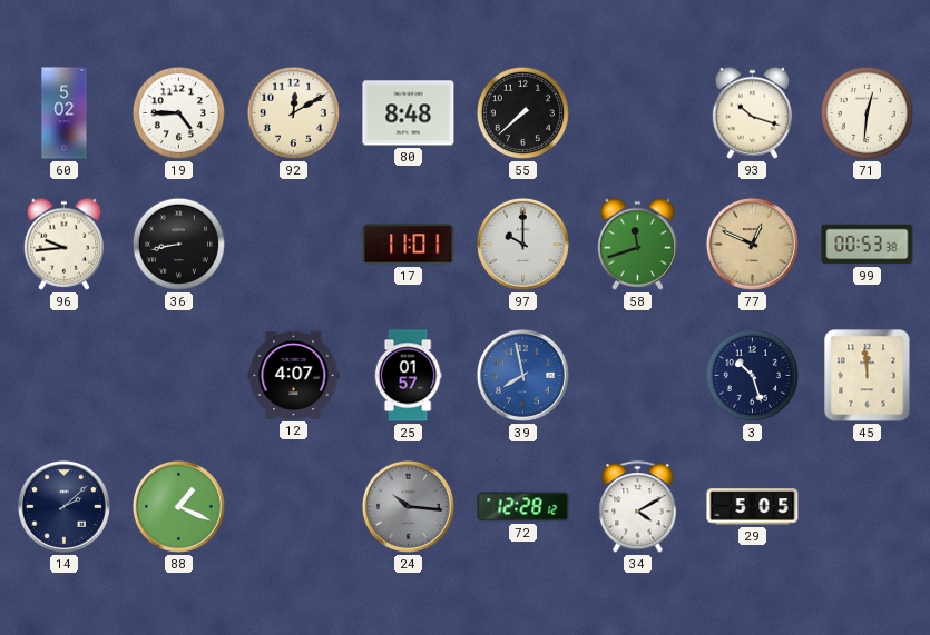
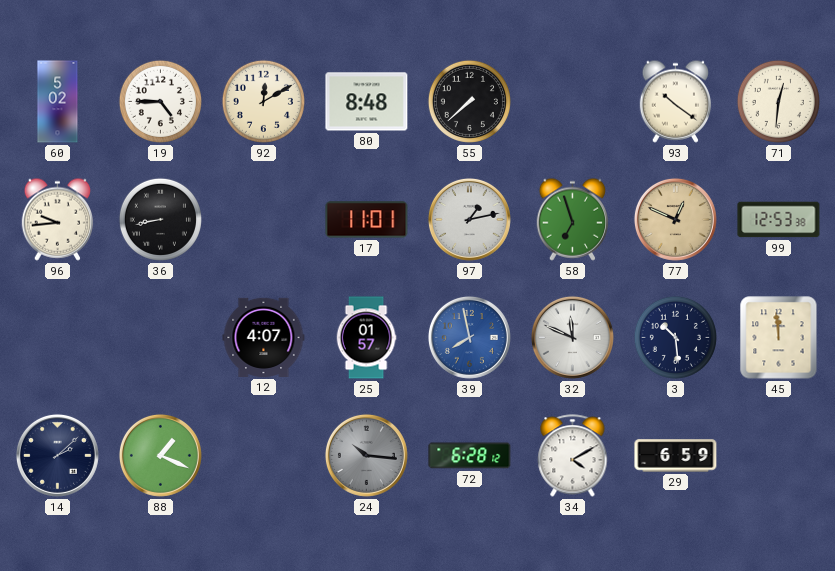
93: 10:18 -> 10:21
97: 10:00 -> 1:13
58: 11:42 -> 6:57
99: 00:53 -> 12:53
32: none -> 11:49
3: 10:27 -> 10:29
72: 12:28 -> 6:28
29: 5:05 -> 6:59
